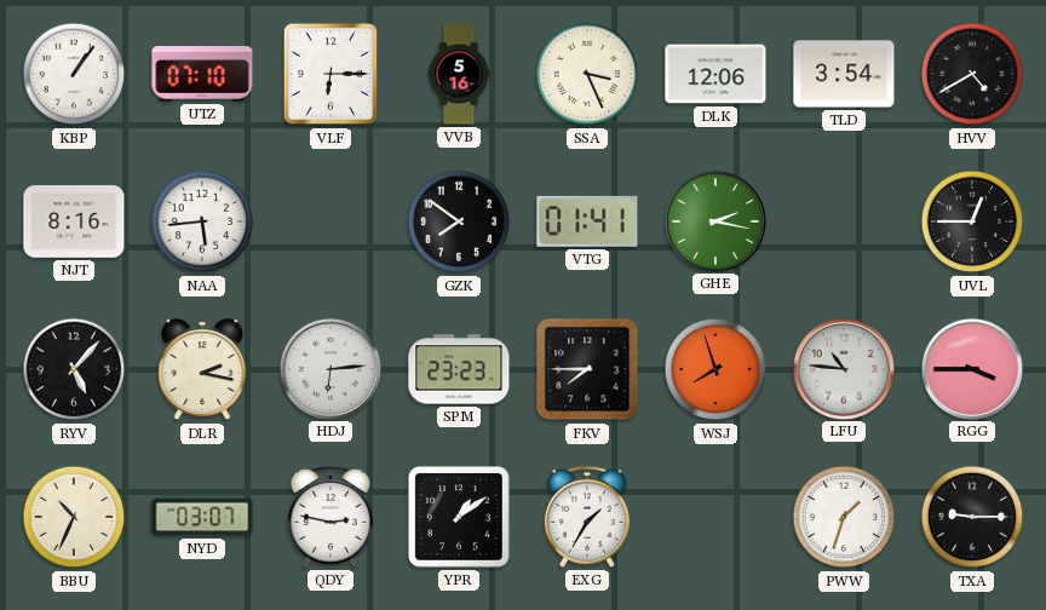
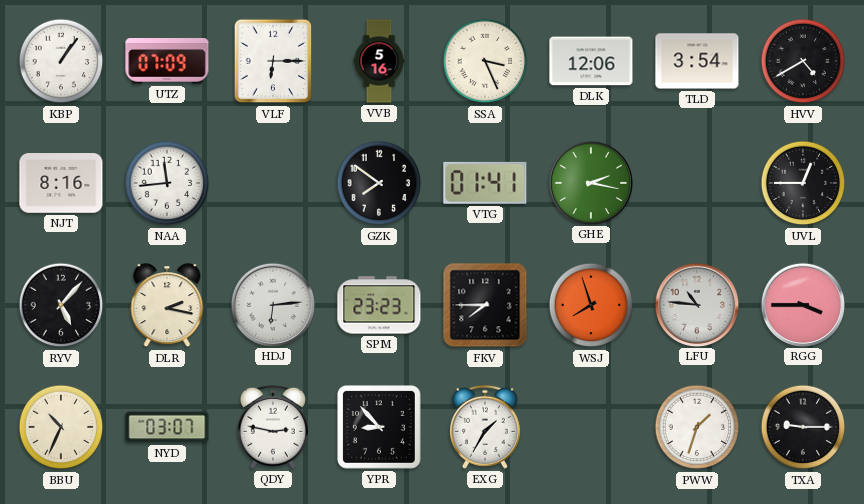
UTZ: 07:10 -> 07:09
NAA: 5:44 -> 11:44
YPR: 1:09 -> 8:53
